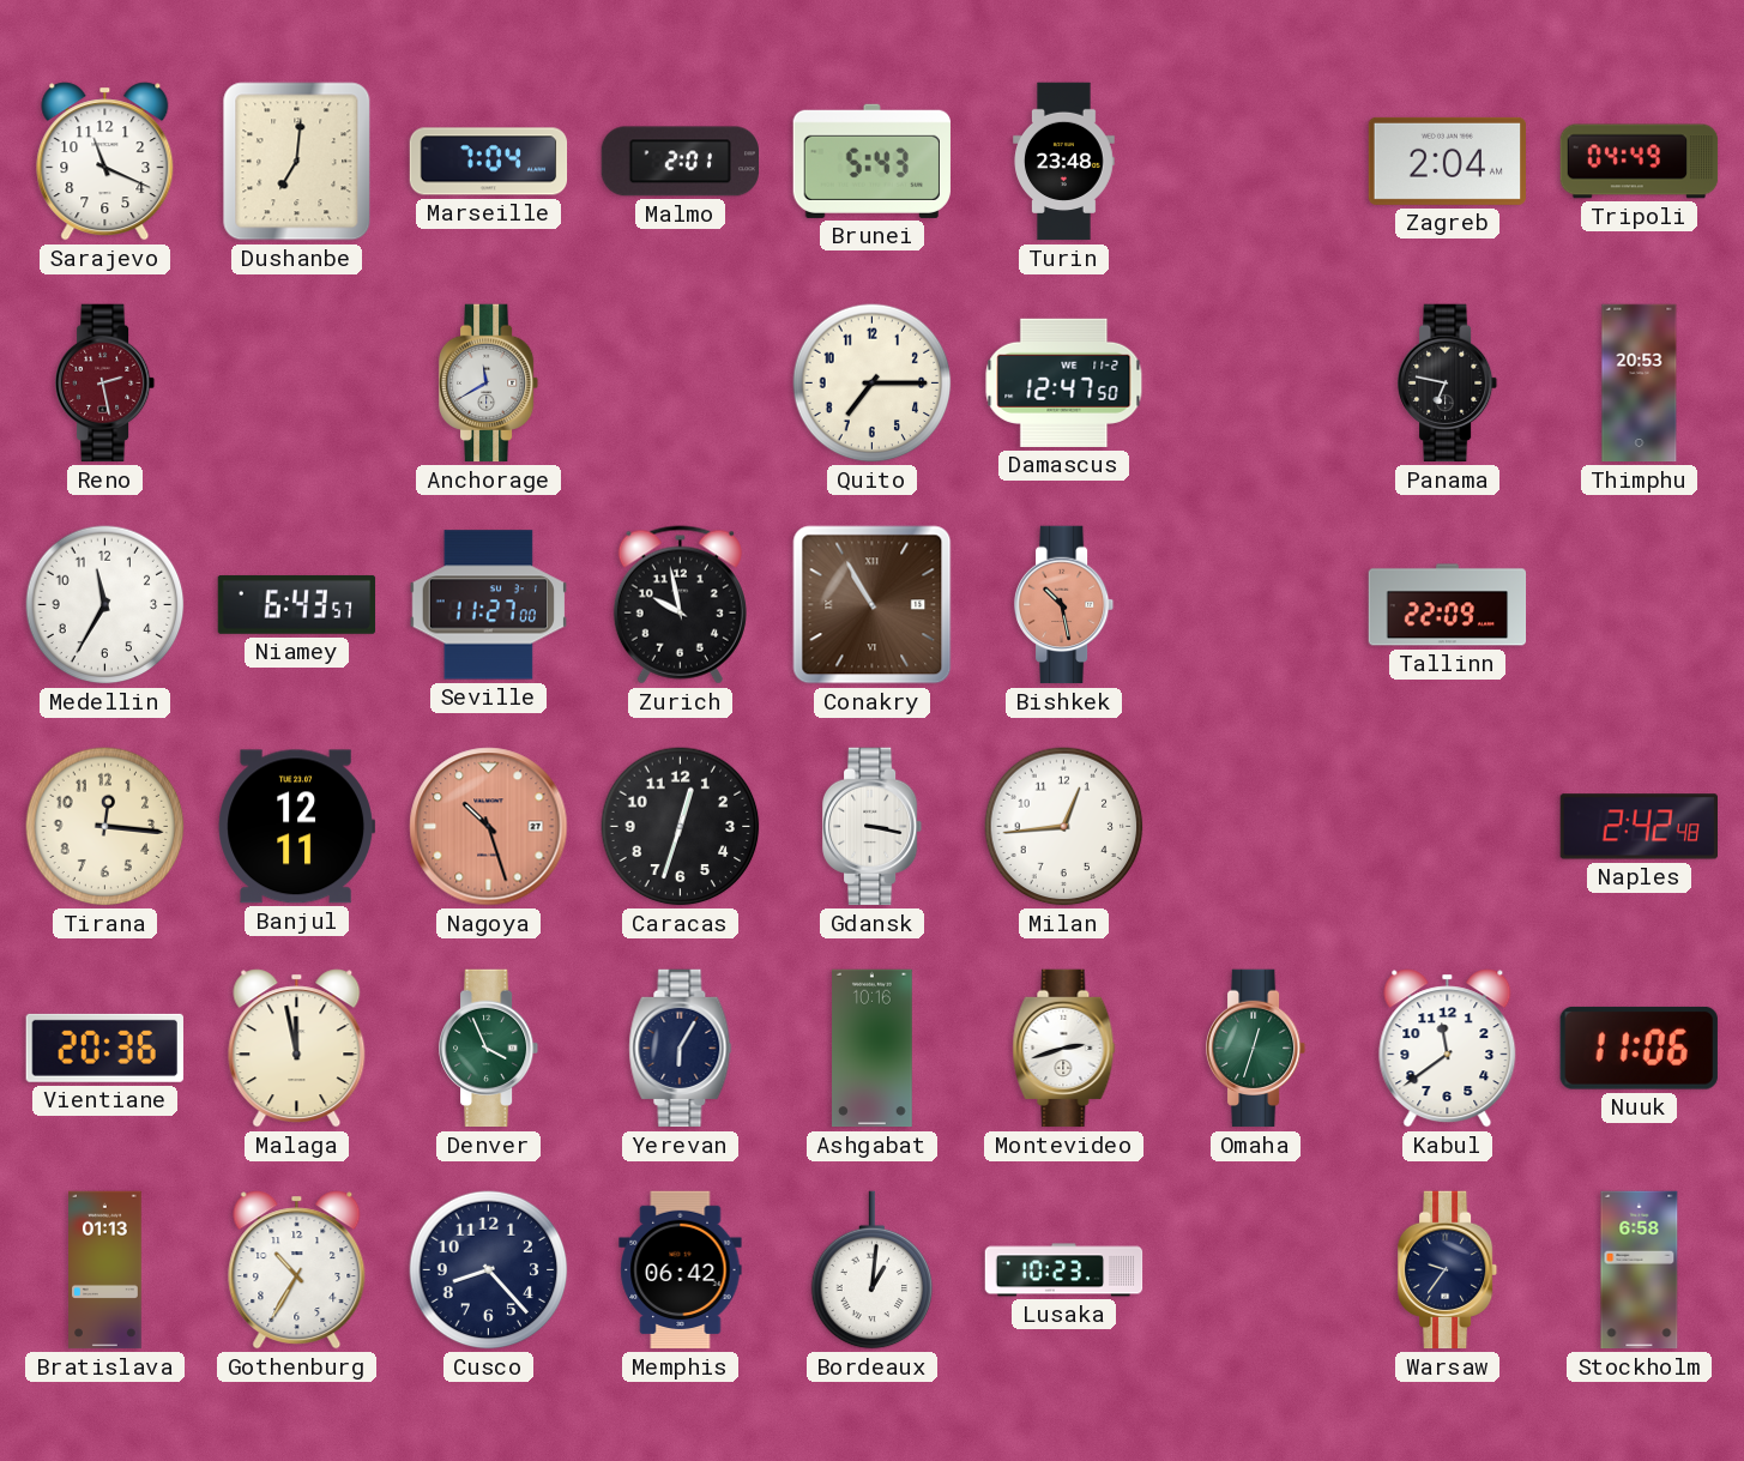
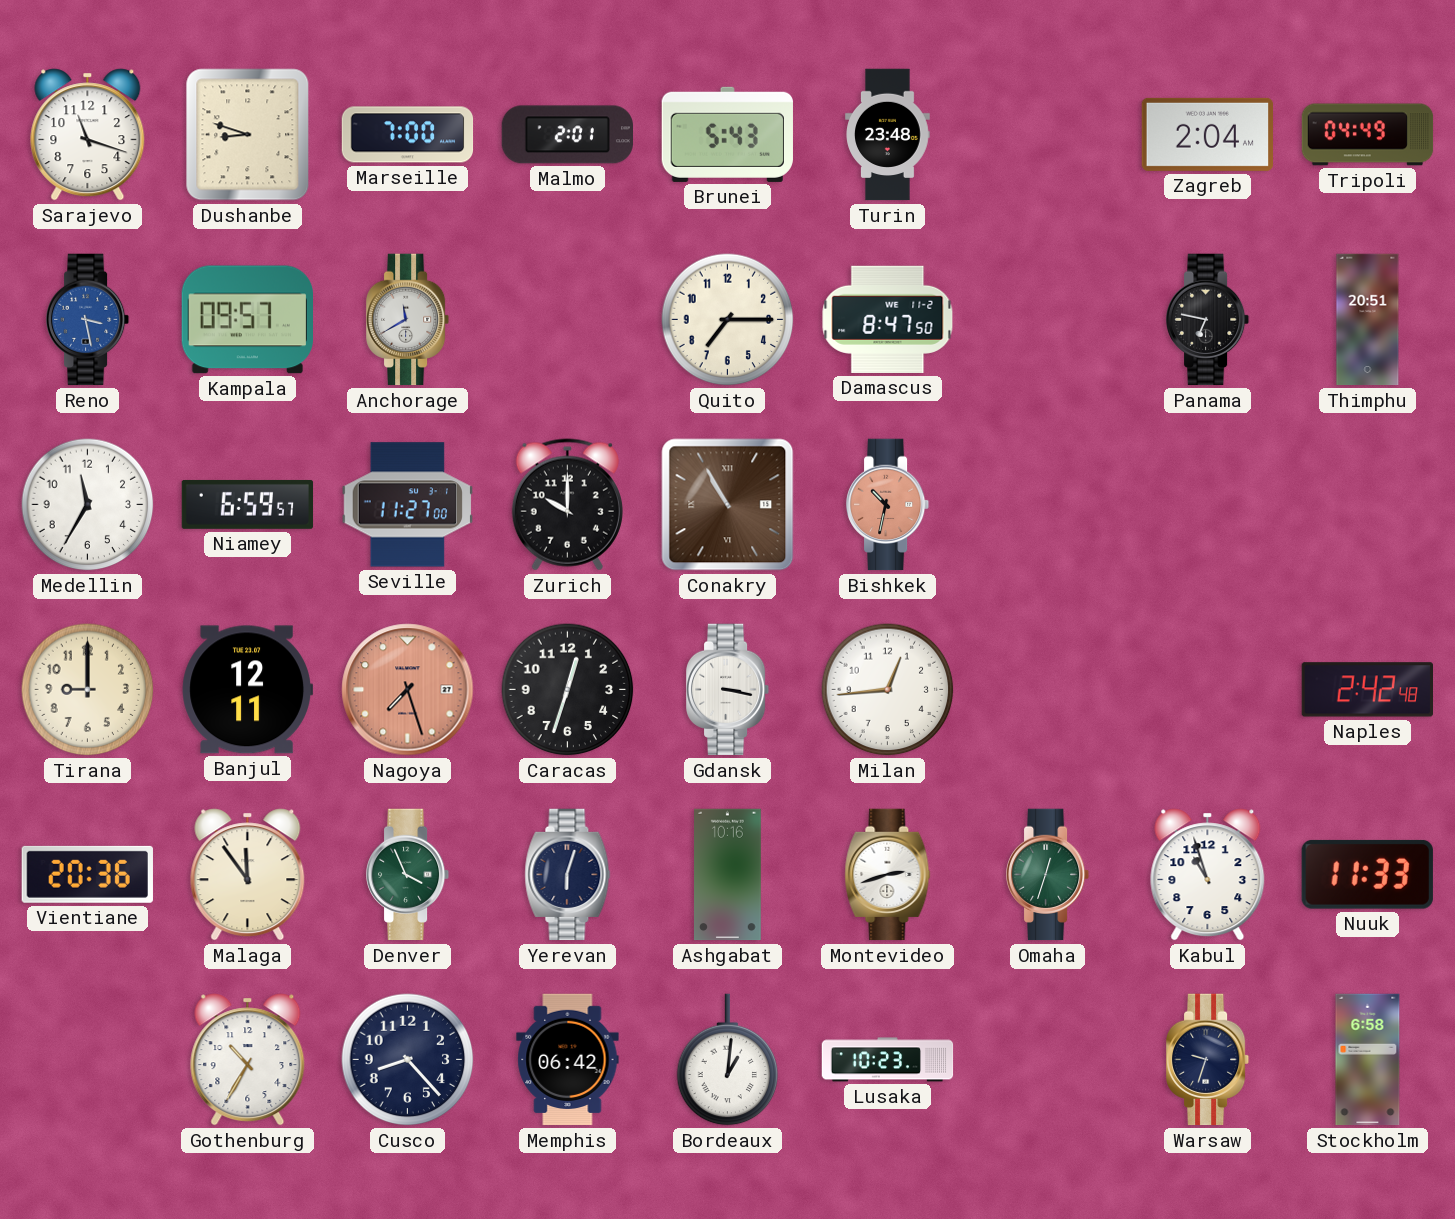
Sarajevo: 11:19 -> 11:18
Dushanbe: 7:01 -> 8:48
Marseille: 7:04 -> 7:00
Reno: 2:28 -> 3:28
Reno dial: burgundy -> blue
Kampala: none -> 09:57
Damascus: 12:47 -> 8:47
Thimphu: 20:53 -> 20:51
Niamey: 6:43 -> 6:59
Zurich: 9:58 -> 10:00
Bishkek: 10:28 -> 10:32
Tallinn: 22:09 -> none
Tirana: 12:16 -> 9:00
Nagoya: 10:27 -> 7:27
Malaga: 11:58 -> 11:54
Yerevan: 6:05 -> 6:03
Kabul: 11:39 -> 10:57
Nuuk: 11:06 -> 11:33
Bratislava: 01:13 -> none
Warsaw: 9:36 -> 9:33
